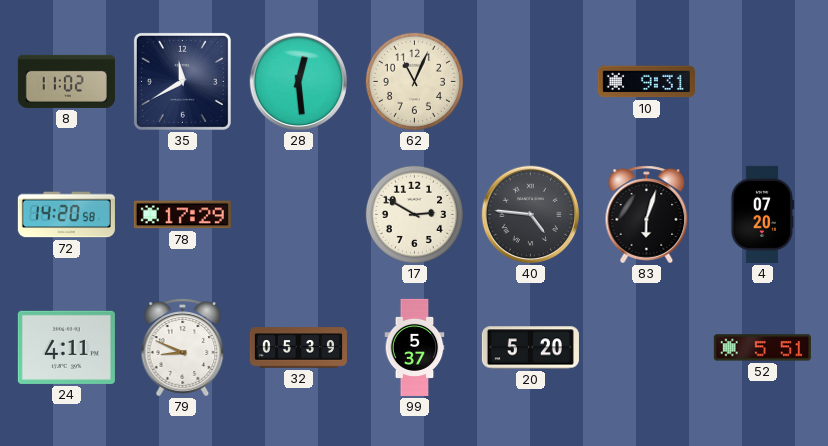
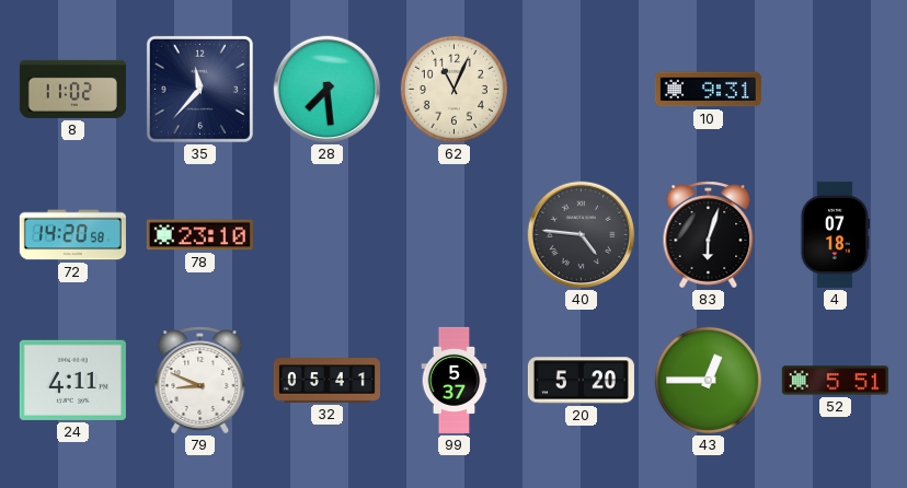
35: 11:40 -> 11:37
28: 12:29 -> 7:29
78: 17:29 -> 23:10
17: 2:50 -> none
4: 07:20 -> 07:18
32: 05:39 -> 05:41
43: none -> 12:45
